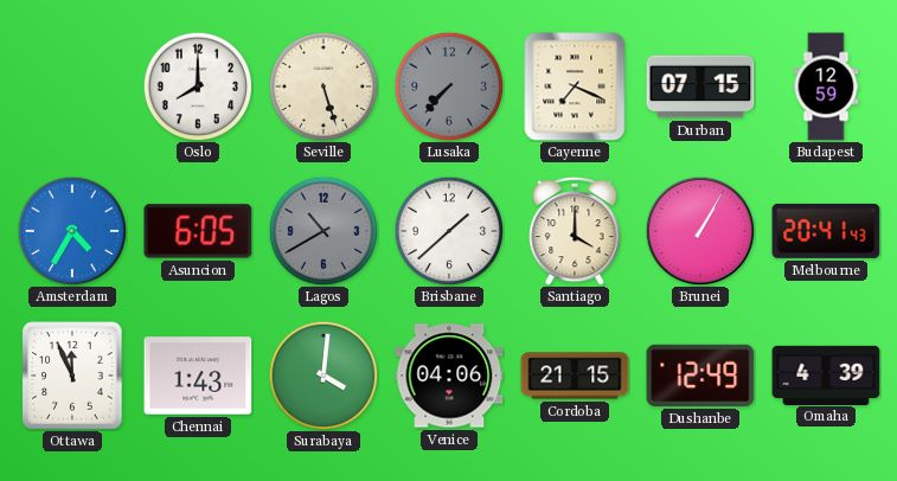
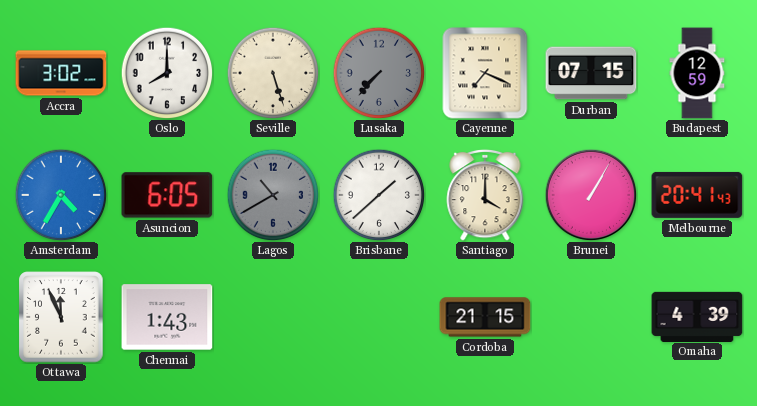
Accra: none -> 3:02
Surabaya: 4:01 -> none
Venice: 04:06 -> none
Dushanbe: 12:49 -> none
